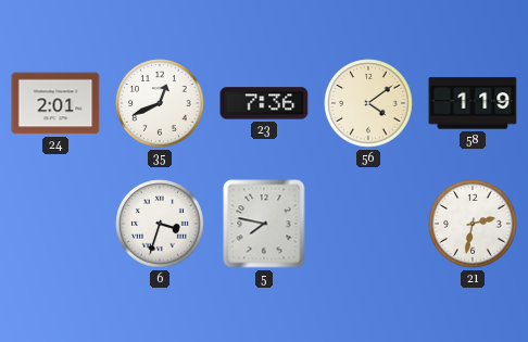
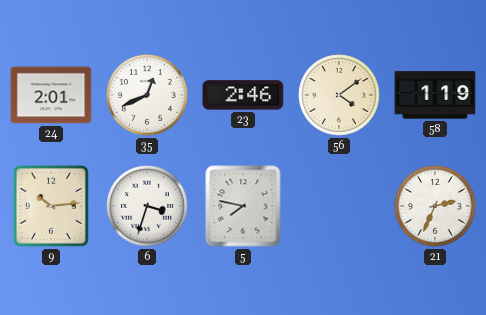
23: 7:36 -> 2:46
9: none -> 10:14
21: 2:32 -> 2:34
